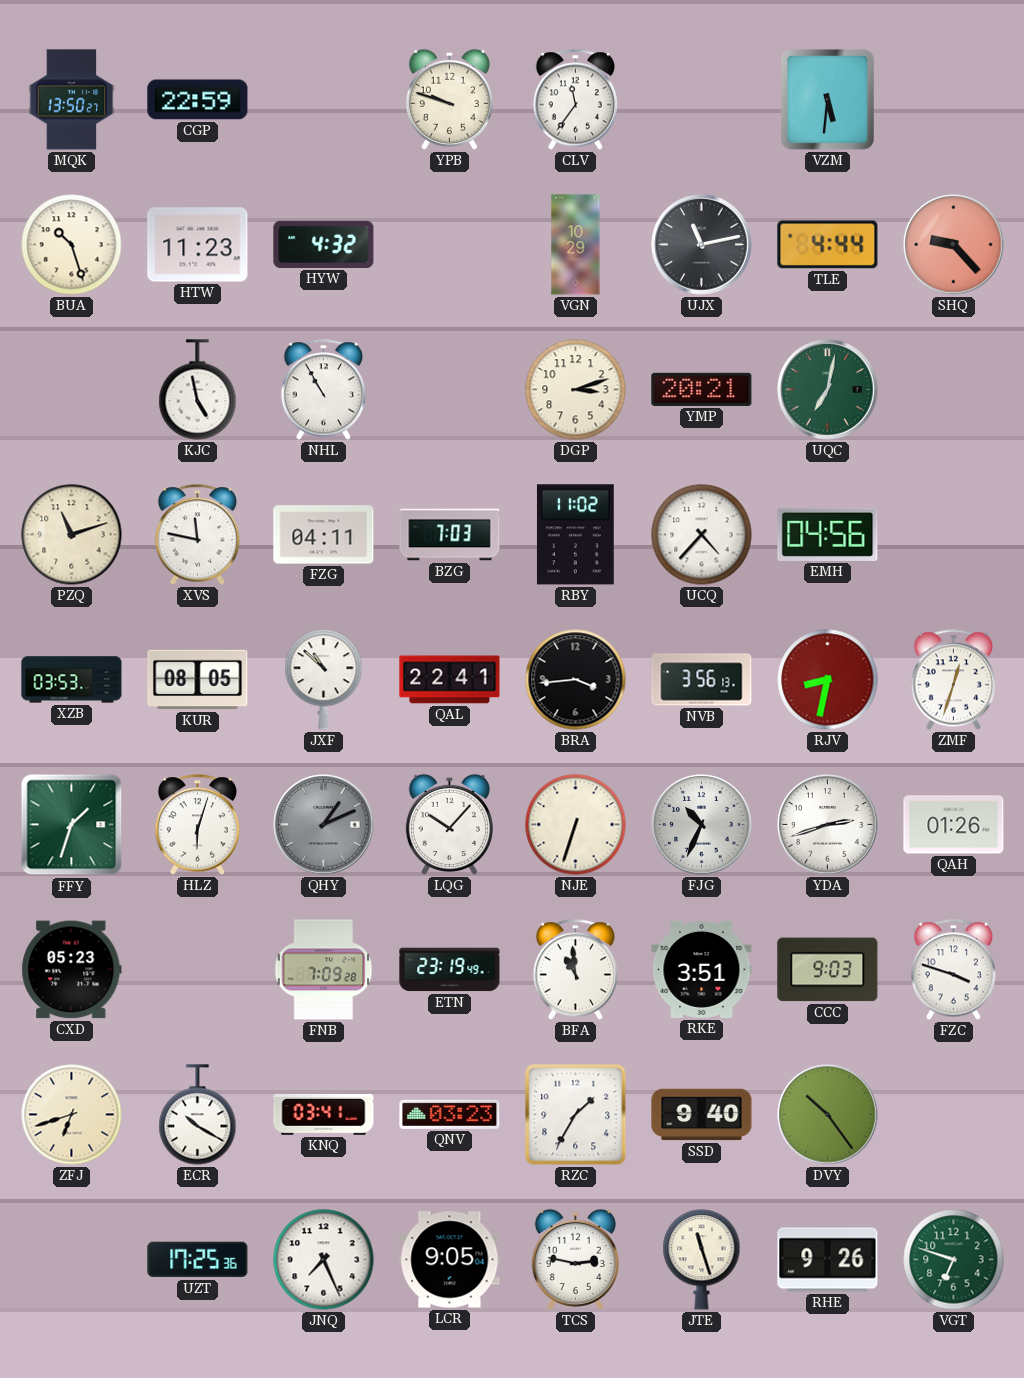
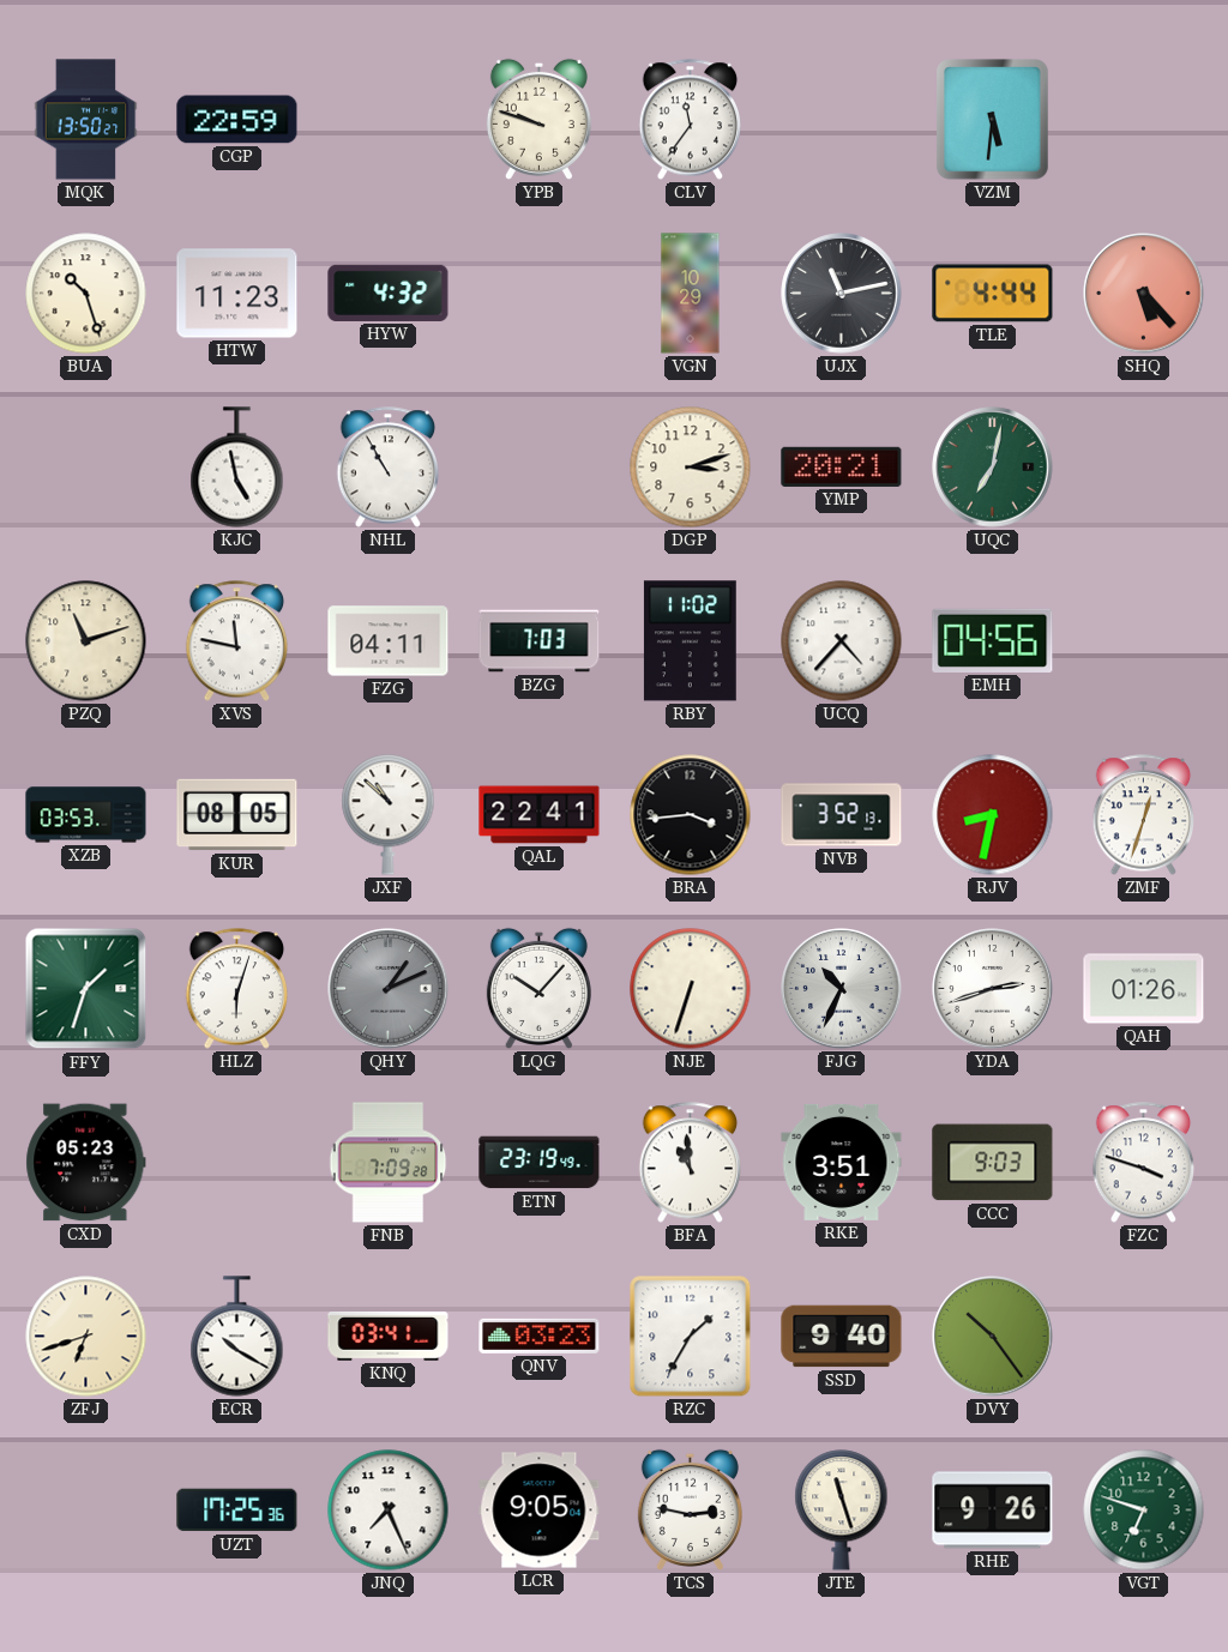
SHQ: 9:23 -> 5:23
NVB: 3:56 -> 3:52
